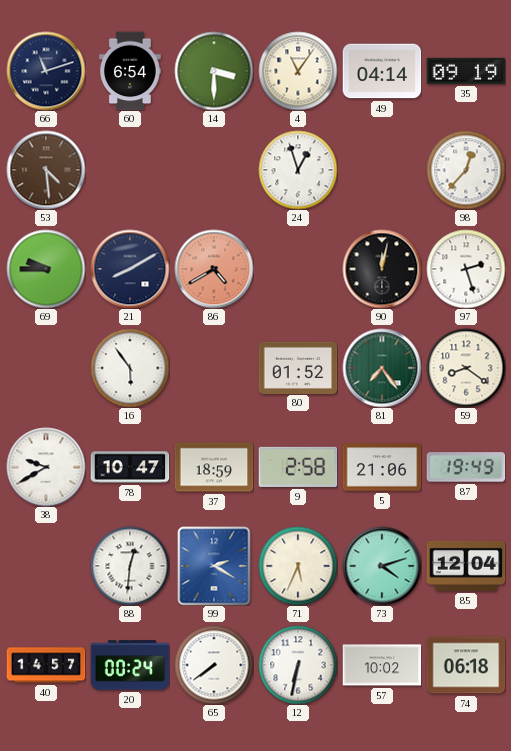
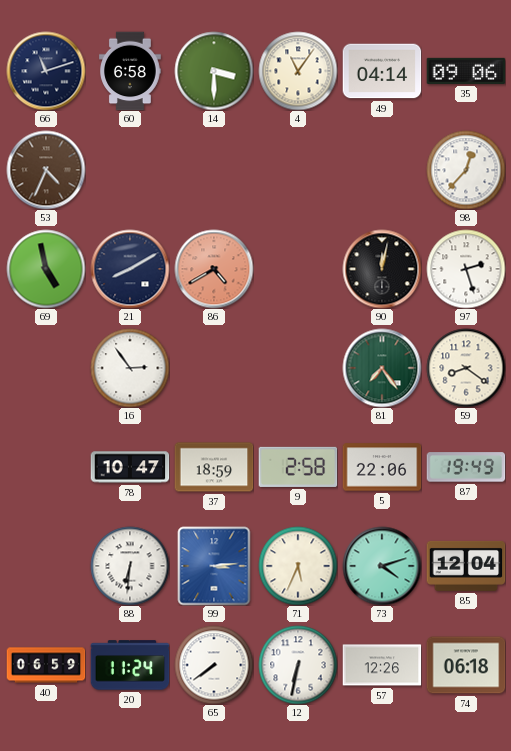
60: 6:54 -> 6:58
35: 09:19 -> 09:06
53: 4:29 -> 4:34
24: 12:57 -> none
69: 9:45 -> 4:58
16: 5:54 -> 2:54
80: 01:52 -> none
38: 9:40 -> none
5: 21:06 -> 22:06
88: 12:31 -> 6:31
99: 2:20 -> 3:14
40: 14:57 -> 06:59
20: 00:24 -> 11:24
57: 10:02 -> 12:26
